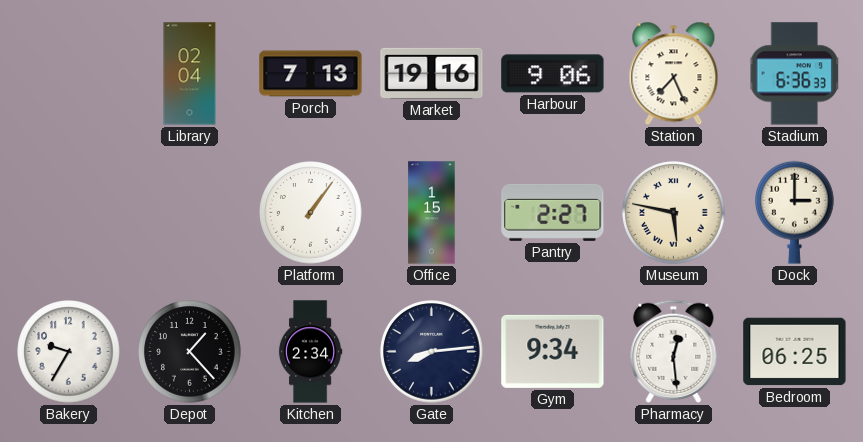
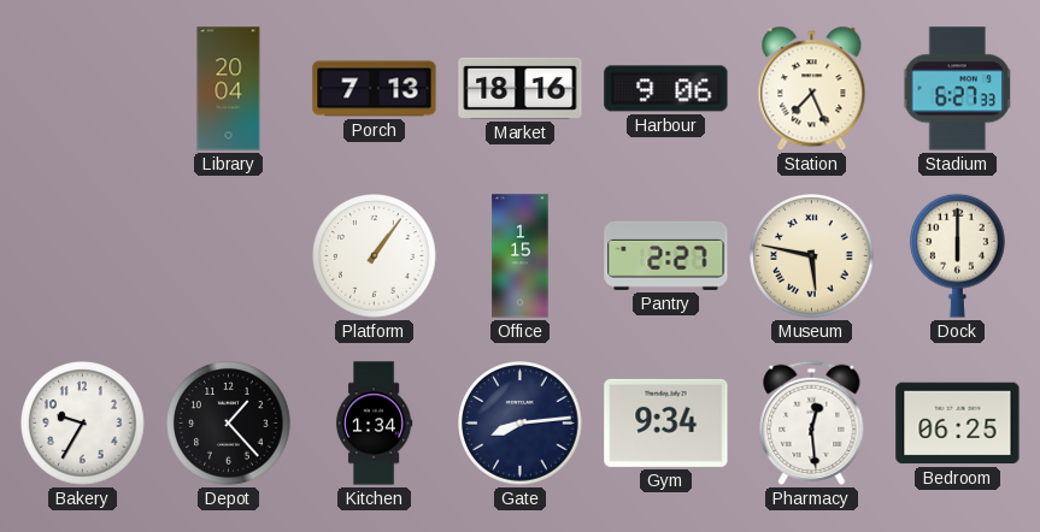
Library: 02:04 -> 20:04
Market: 19:16 -> 18:16
Stadium: 6:36 -> 6:27
Dock: 3:00 -> 6:00
Kitchen: 2:34 -> 1:34
